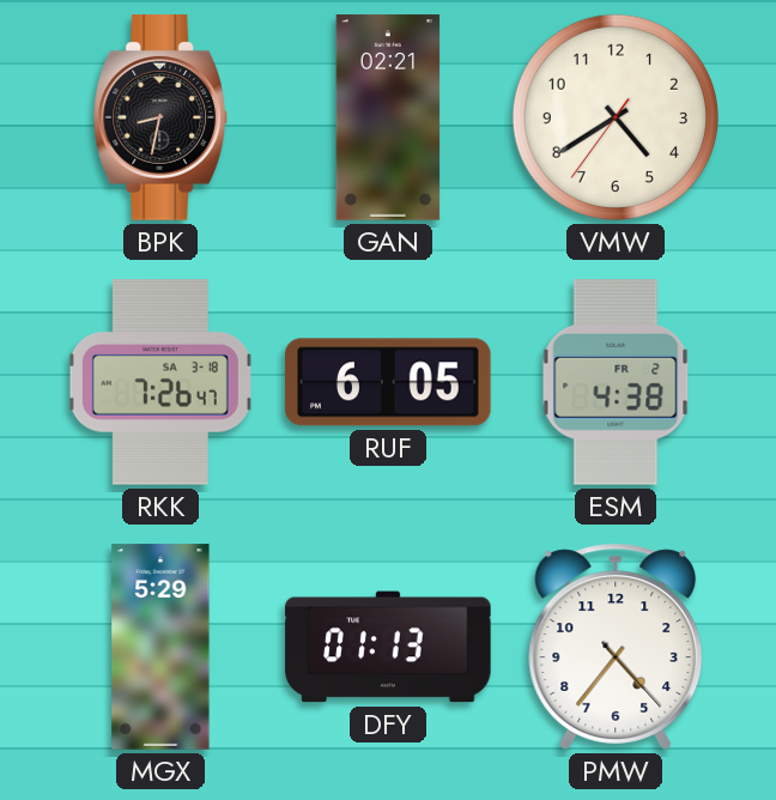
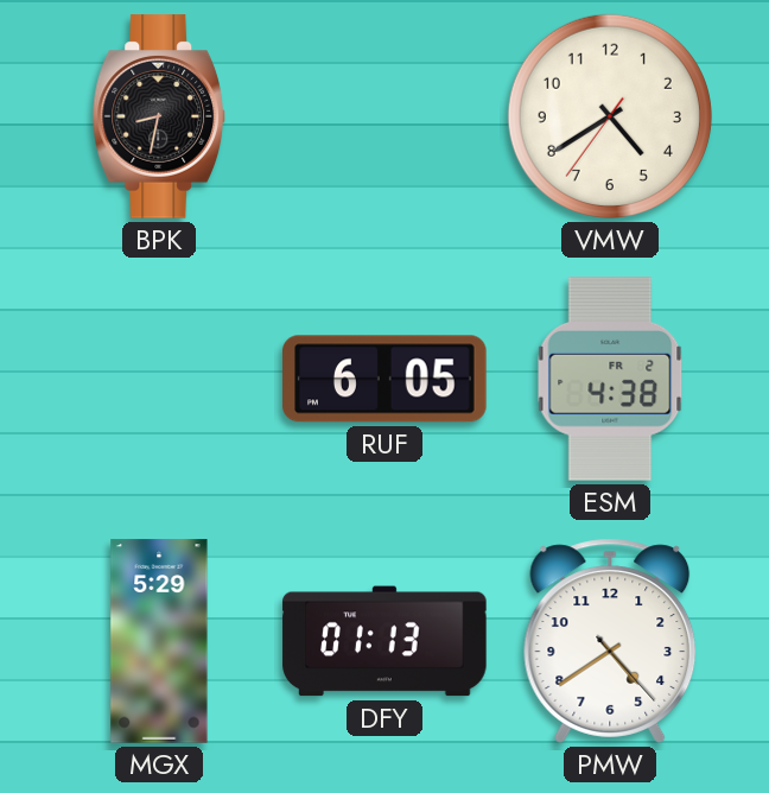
GAN: 02:21 -> none
RKK: 7:26 -> none
PMW: 4:36 -> 4:39
